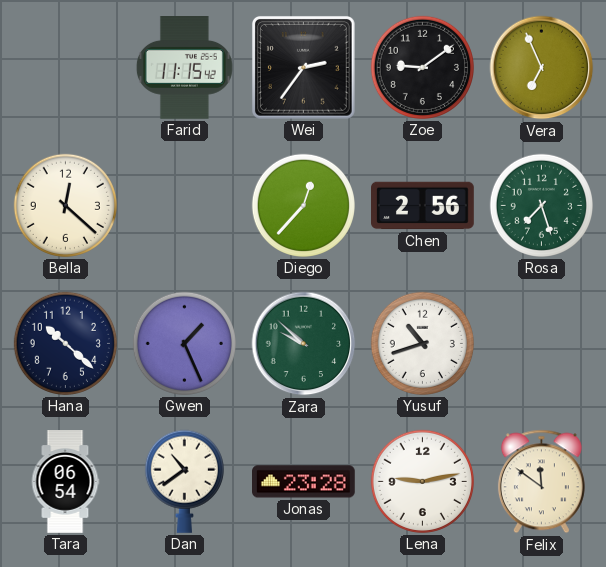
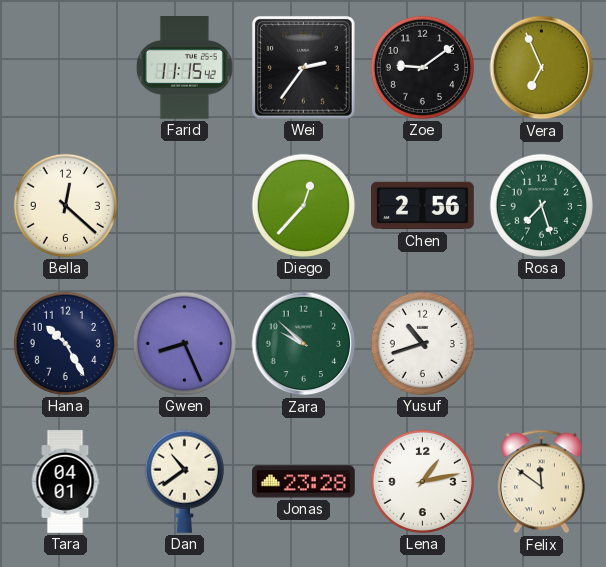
Hana: 10:22 -> 10:25
Gwen: 1:26 -> 8:26
Tara: 06:54 -> 04:01
Lena: 9:13 -> 1:13
